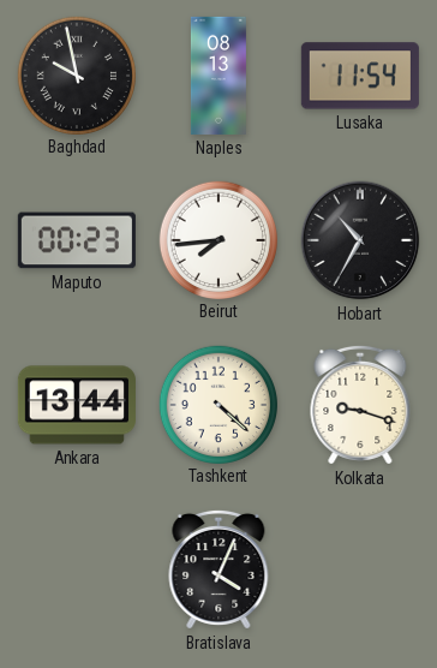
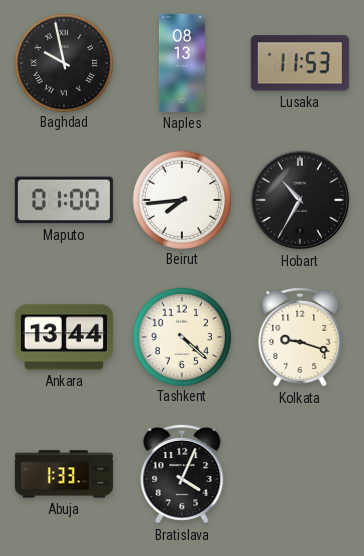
Lusaka: 11:54 -> 11:53
Maputo: 00:23 -> 01:00
Abuja: none -> 1:33
